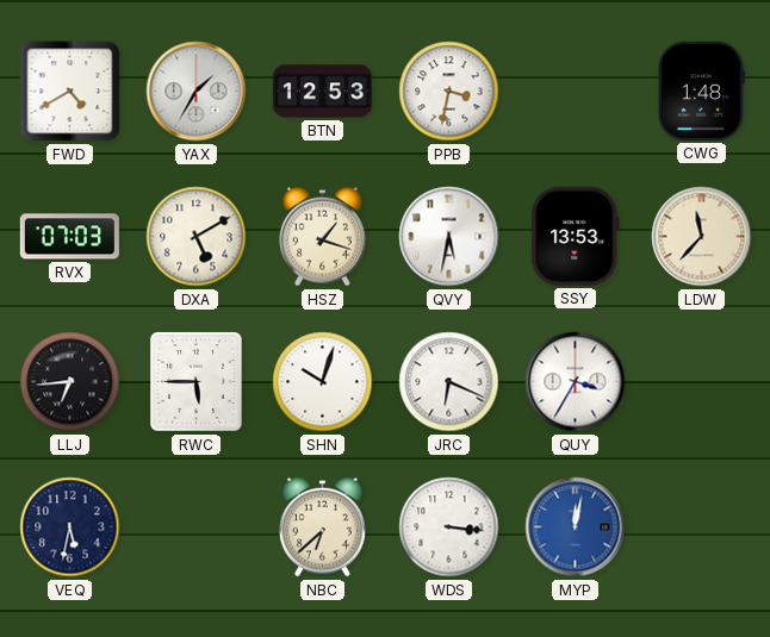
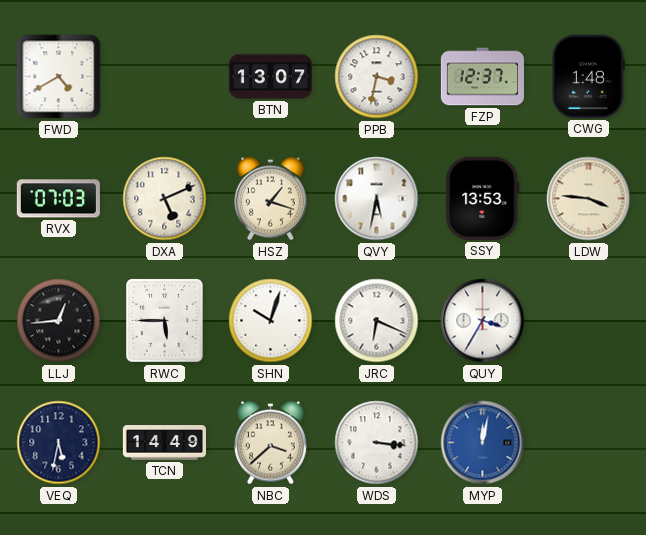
YAX: 1:35 -> none
BTN: 12:53 -> 13:07
FZP: none -> 12:37
DXA: 5:10 -> 5:11
LDW: 11:37 -> 3:46
LLJ: 6:44 -> 12:44
TCN: none -> 14:49
NBC: 6:38 -> 3:38
